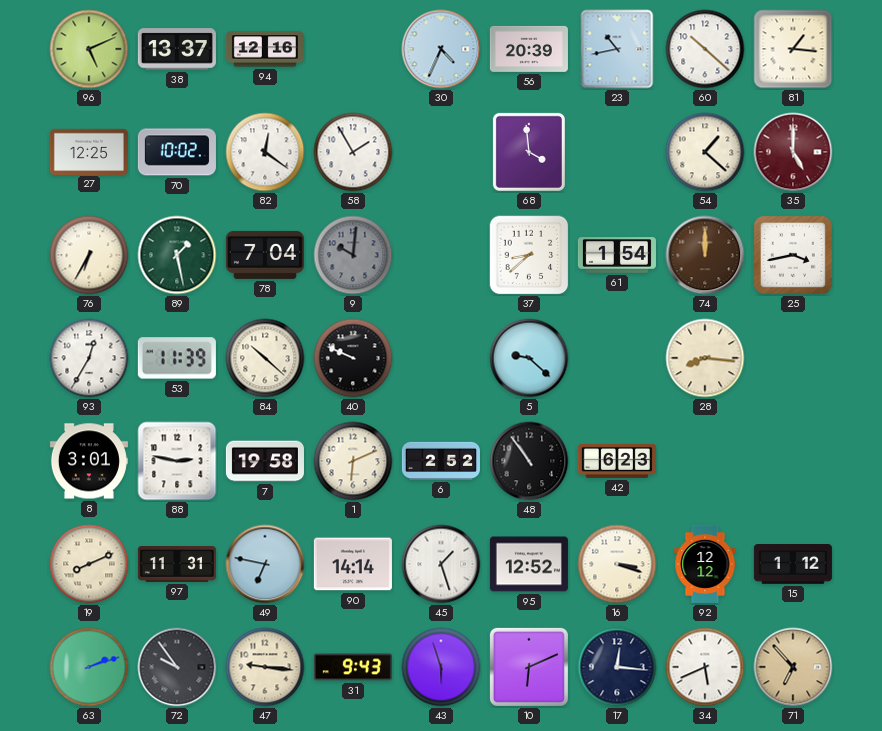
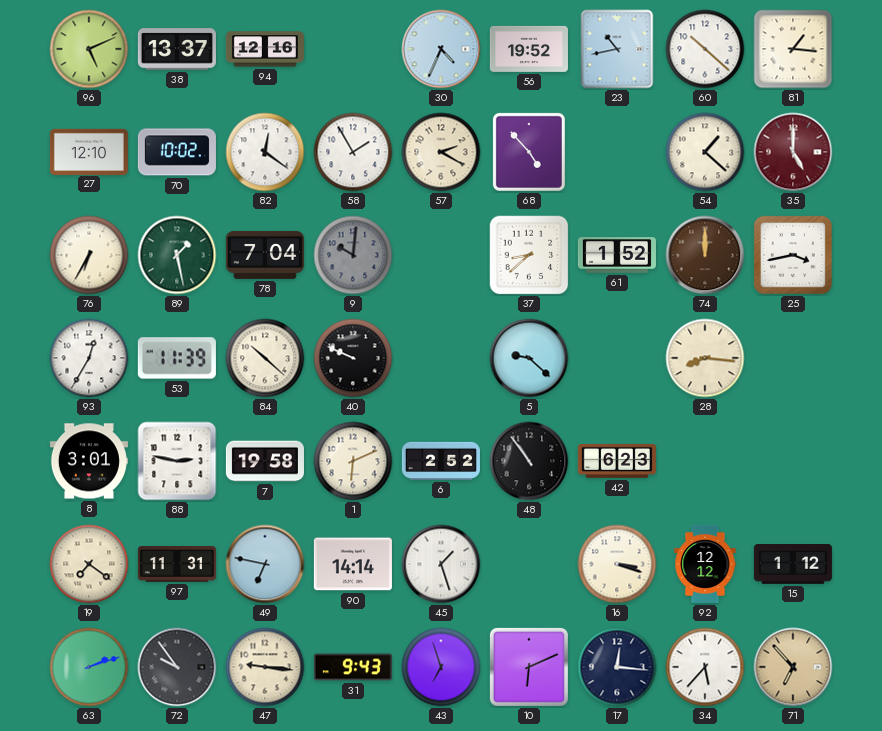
56: 20:39 -> 19:52
27: 12:25 -> 12:10
57: none -> 2:20
68: 3:59 -> 4:53
61: 1:54 -> 1:52
19: 8:11 -> 7:21
95: 12:52 -> none
43: 5:57 -> 6:57
34: 5:41 -> 5:37
